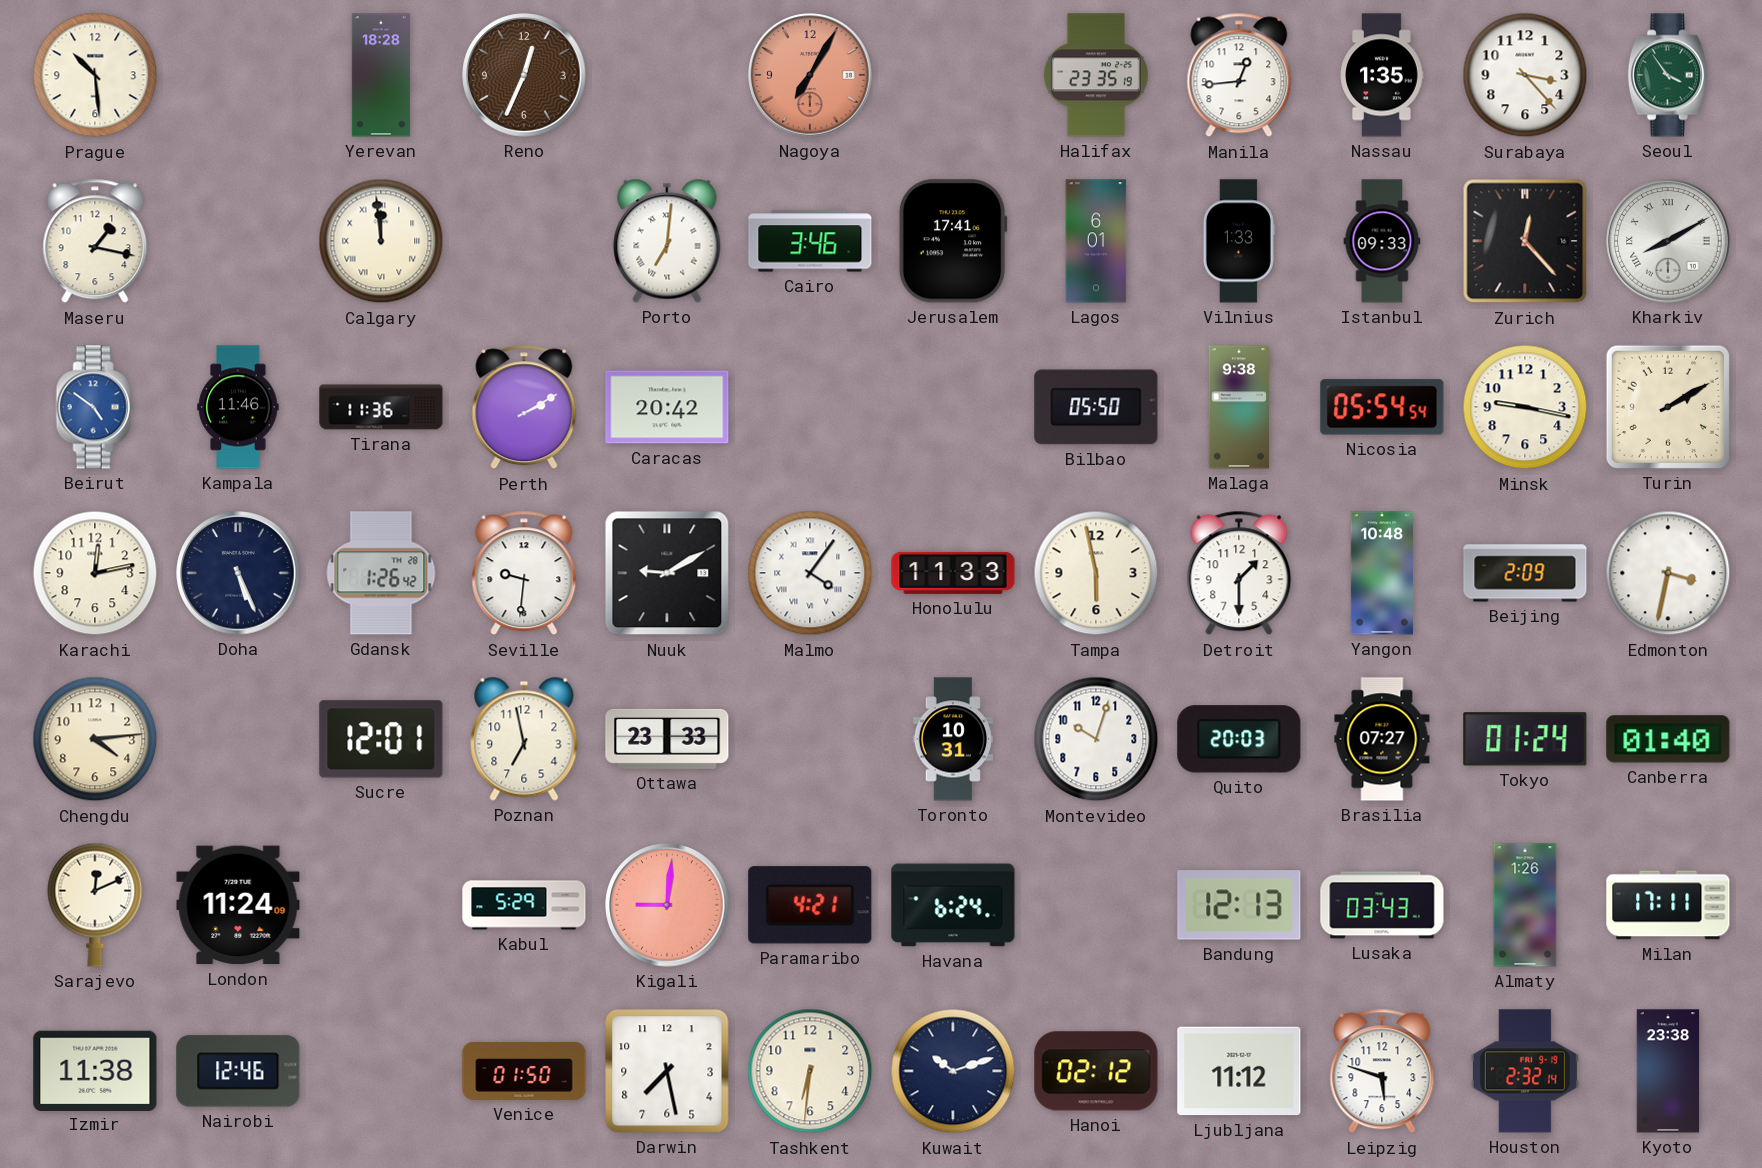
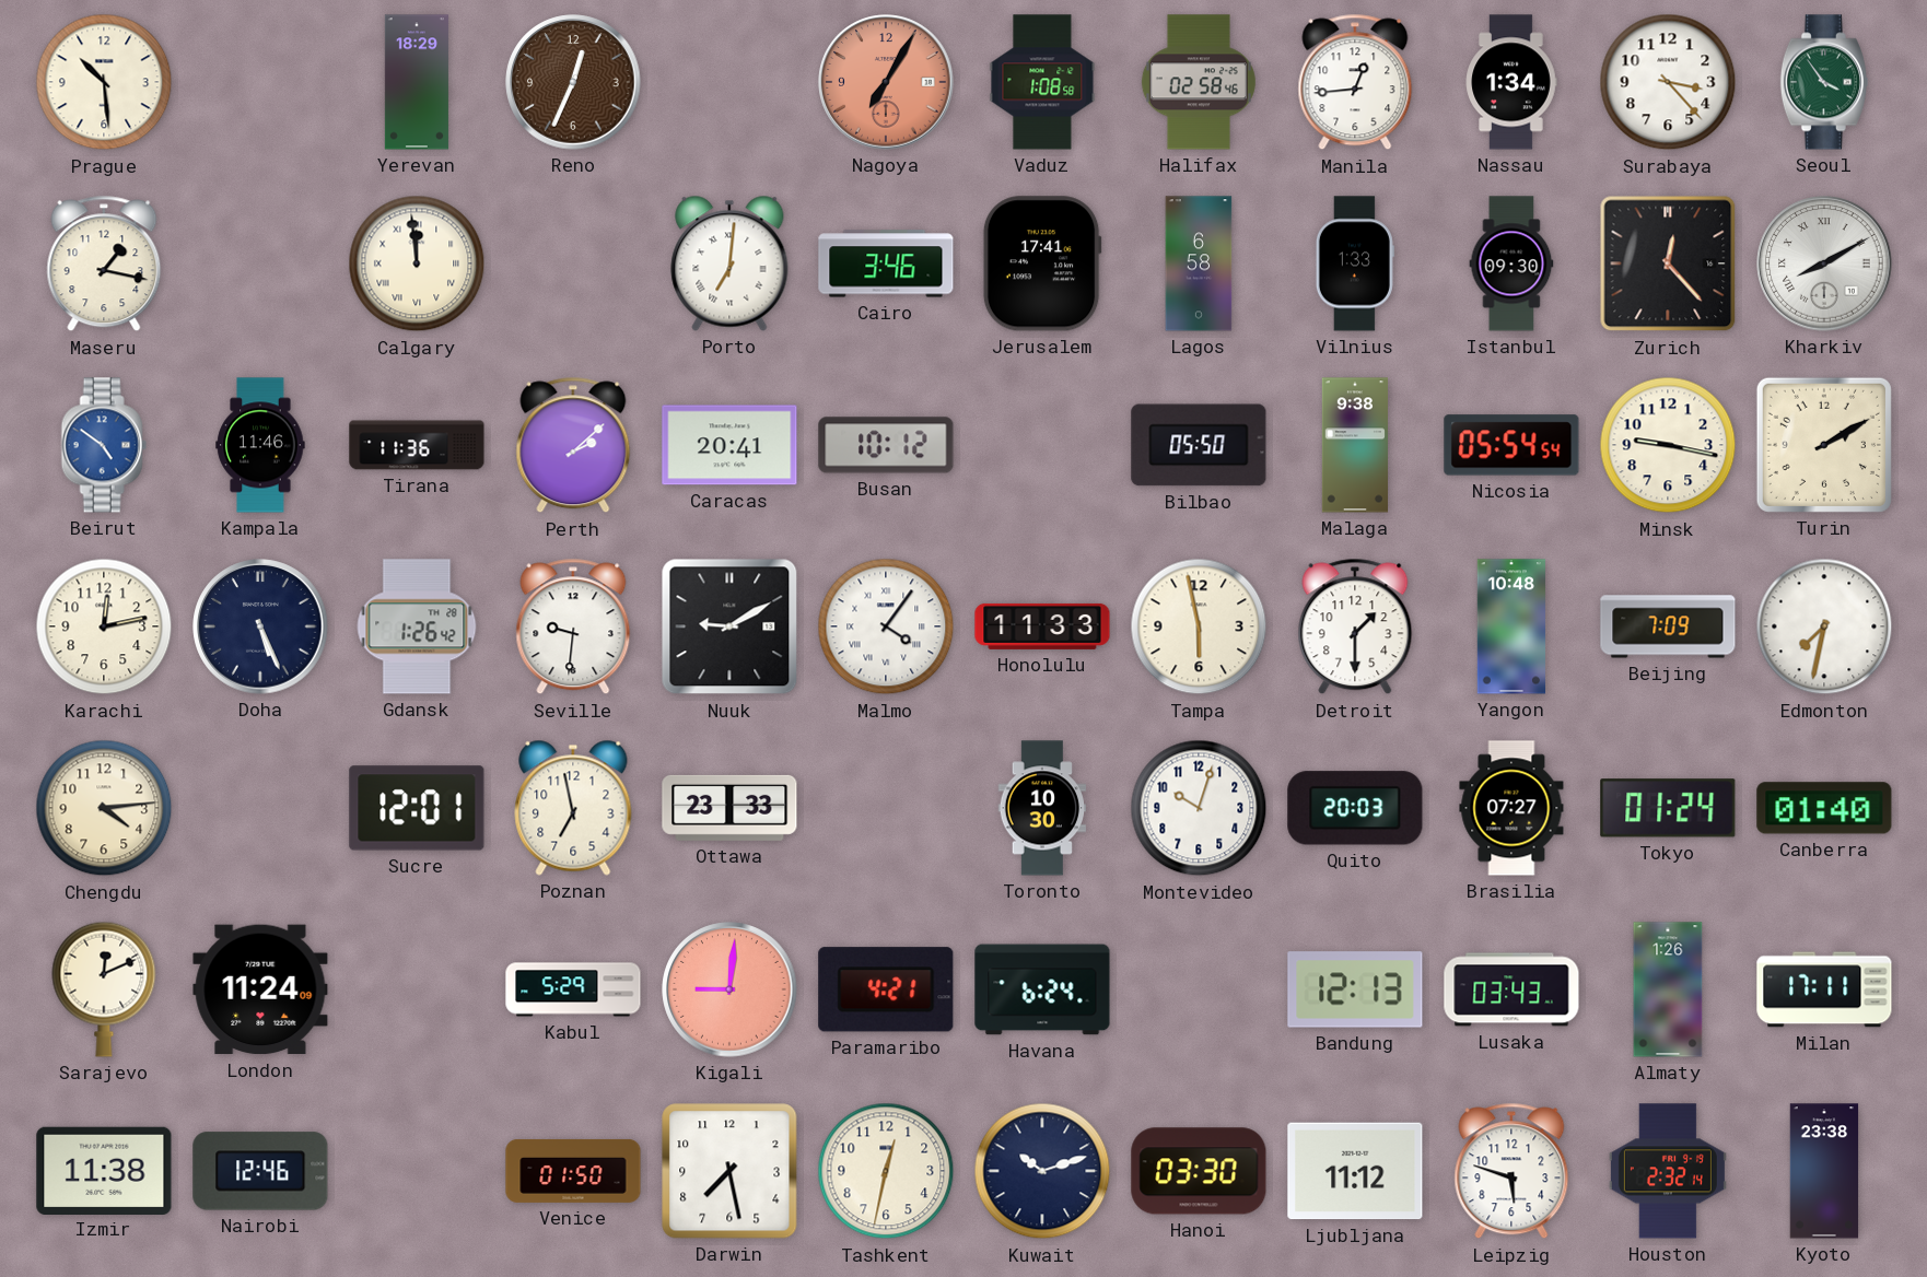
Yerevan: 18:28 -> 18:29
Vaduz: none -> 1:08
Halifax: 23:35 -> 02:58
Nassau: 1:35 -> 1:34
Lagos: 6:01 -> 6:58
Istanbul: 09:33 -> 09:30
Perth: 2:10 -> 2:08
Caracas: 20:42 -> 20:41
Busan: none -> 10:12
Beijing: 2:09 -> 7:09
Edmonton: 3:32 -> 7:32
Toronto: 10:31 -> 10:30
Tashkent: 6:31 -> 12:32
Hanoi: 02:12 -> 03:30
